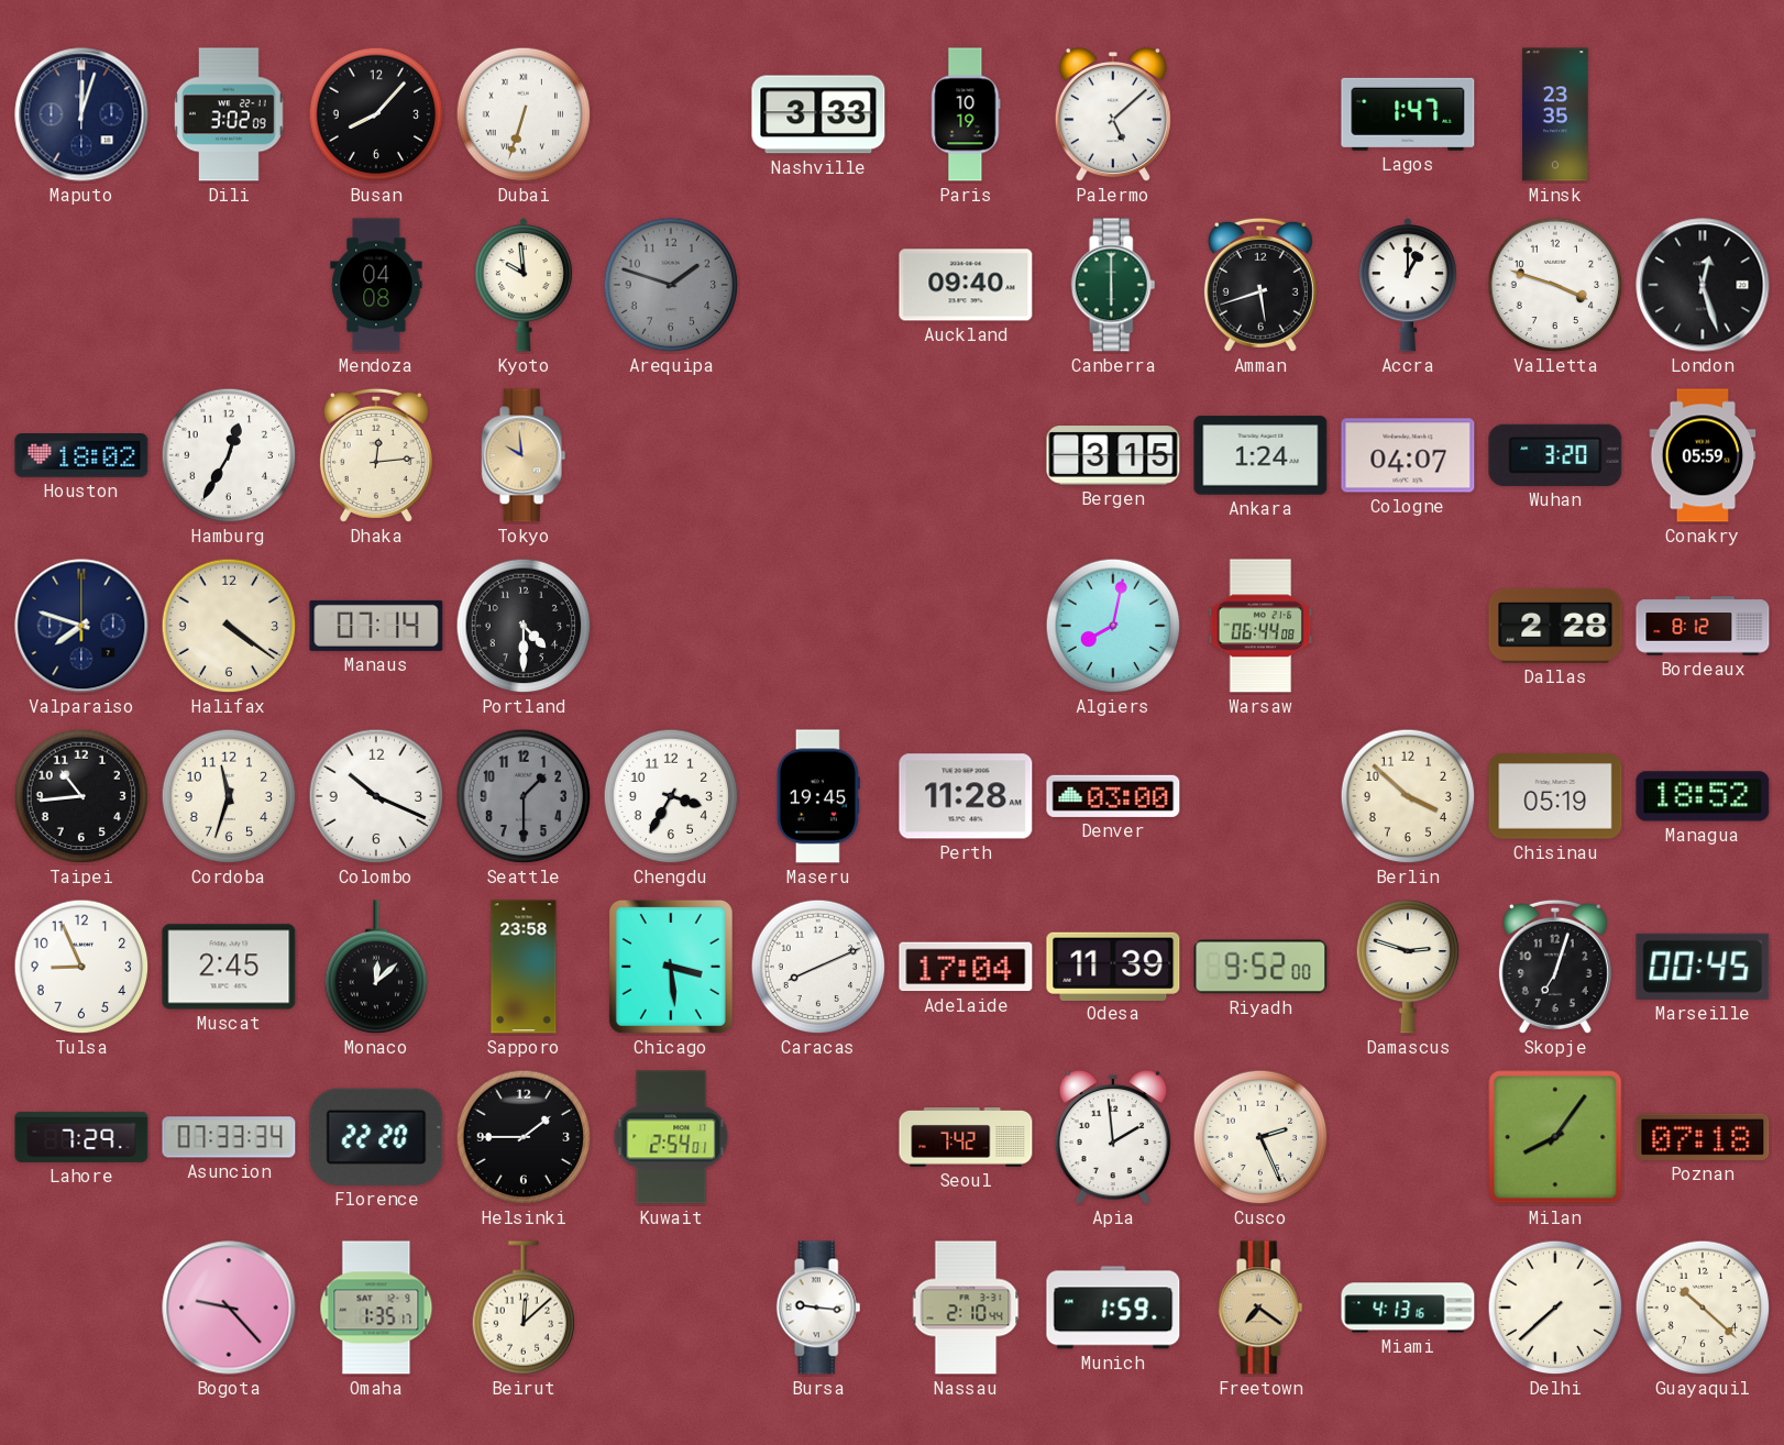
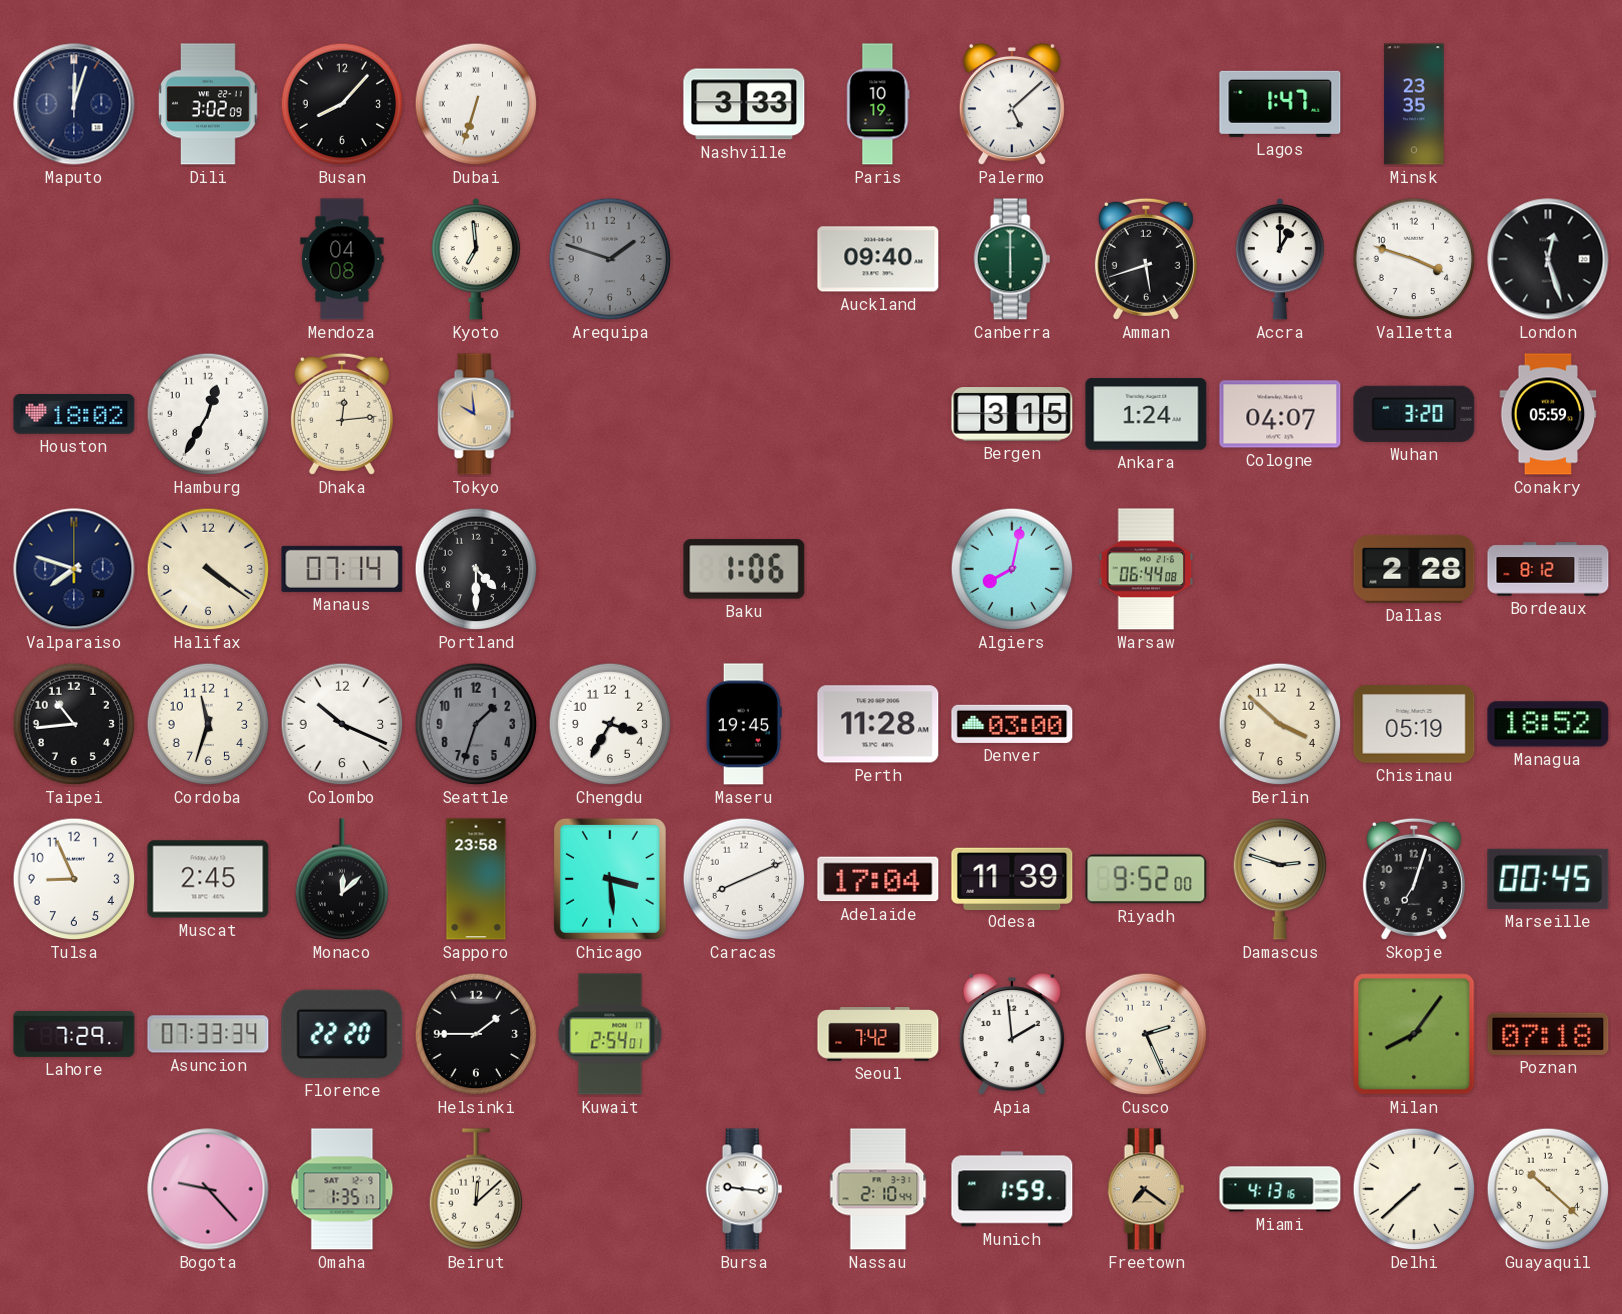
Kyoto: 9:59 -> 6:59
Baku: none -> 1:06
Seattle: 1:30 -> 1:33
